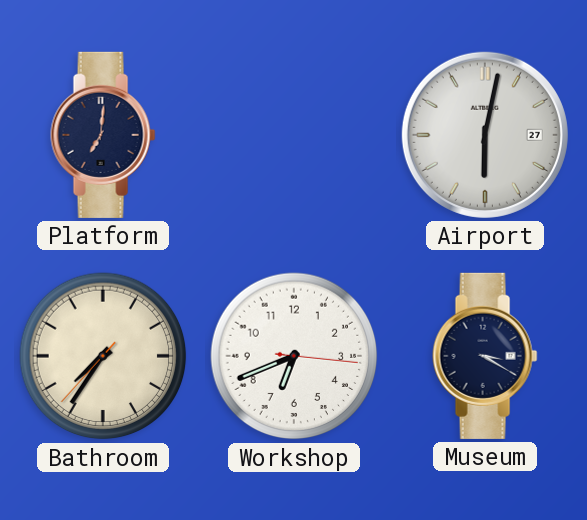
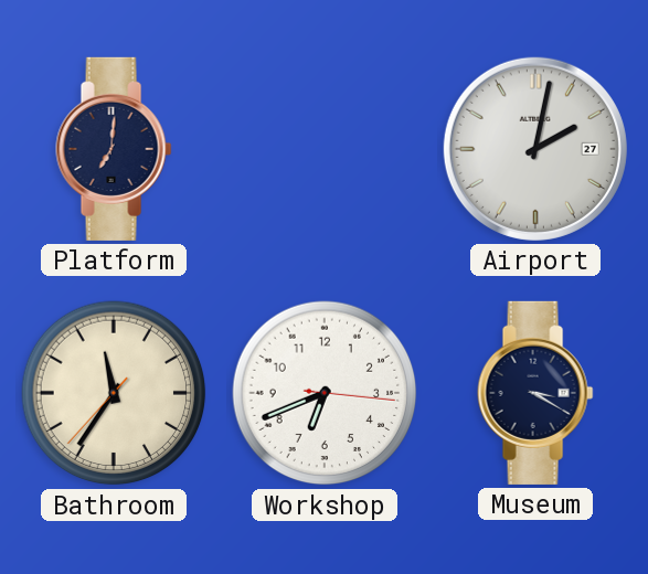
Airport: 6:02 -> 2:02
Bathroom: 7:35 -> 11:35
